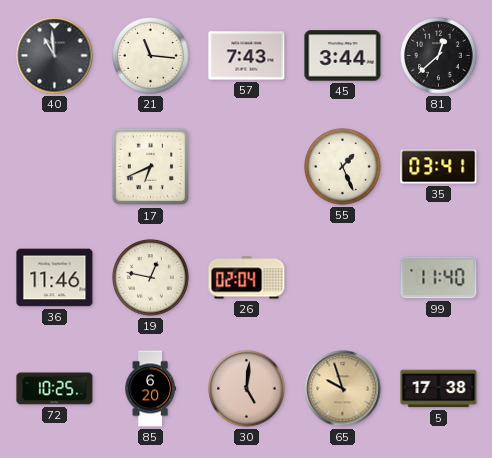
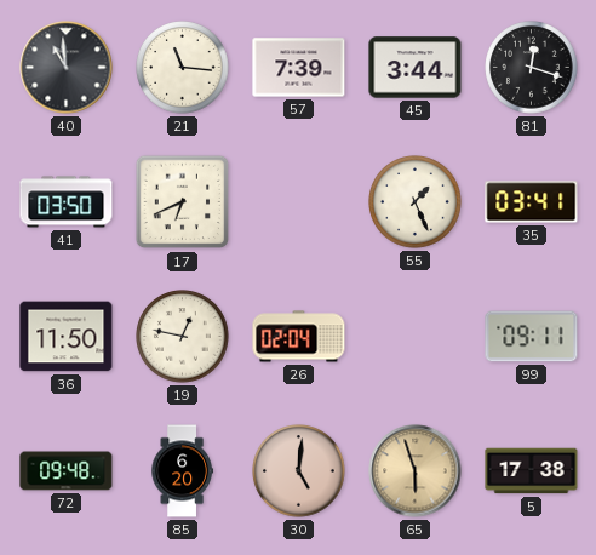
57: 7:43 -> 7:39
81: 12:38 -> 12:18
41: none -> 03:50
36: 11:46 -> 11:50
99: 11:40 -> 09:11
72: 10:25 -> 09:48
65: 9:57 -> 5:57
